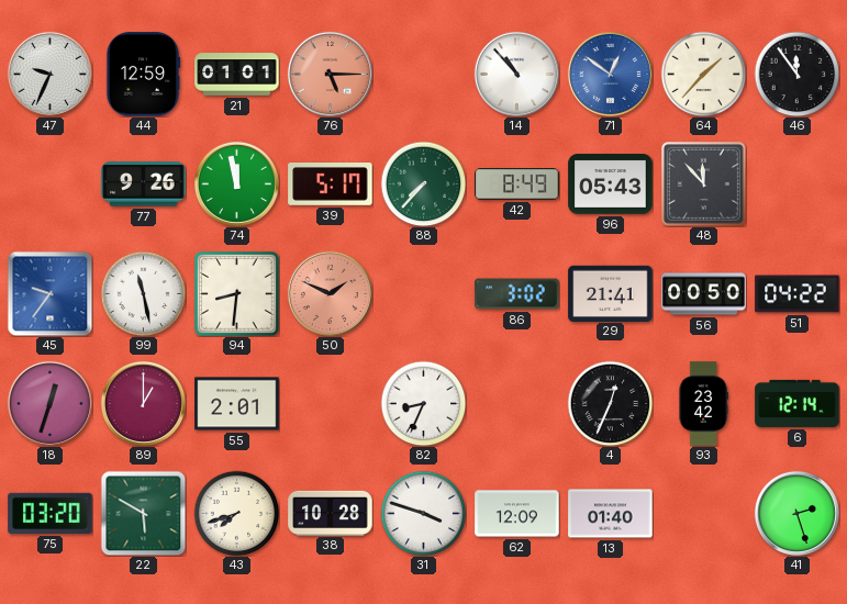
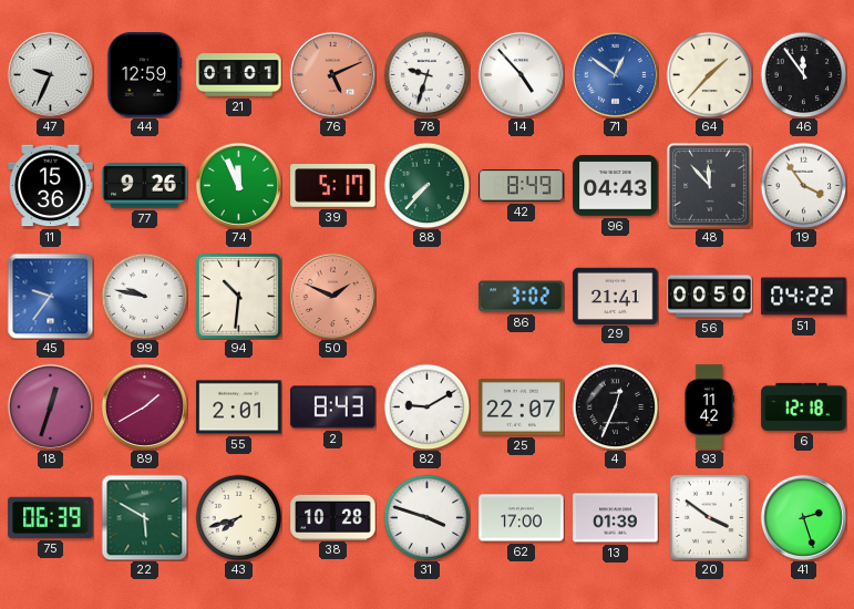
76: 5:15 -> 5:11
78: none -> 9:33
14: 10:53 -> 4:53
11: none -> 15:36
74: 11:58 -> 11:56
96: 05:43 -> 04:43
19: none -> 3:54
99: 11:28 -> 9:47
94: 8:31 -> 10:31
89: 1:00 -> 1:40
2: none -> 8:43
82: 8:34 -> 9:10
25: none -> 22:07
93: 23:42 -> 11:42
6: 12:14 -> 12:18
75: 03:20 -> 06:39
62: 12:09 -> 17:00
13: 01:40 -> 01:39
20: none -> 3:51
